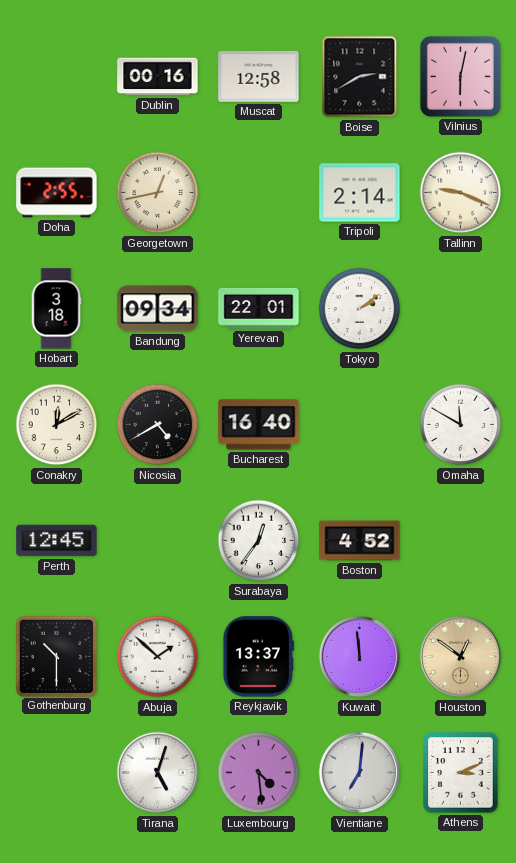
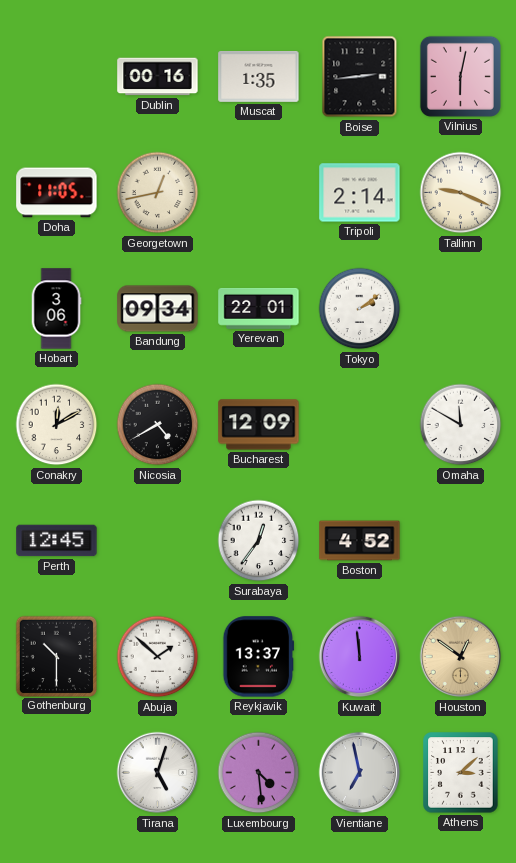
Muscat: 12:58 -> 1:35
Boise: 2:40 -> 2:44
Doha: 2:55 -> 11:05
Hobart: 3:18 -> 3:06
Bucharest: 16:40 -> 12:09
Vientiane: 7:01 -> 6:58
Athens: 3:11 -> 3:08
